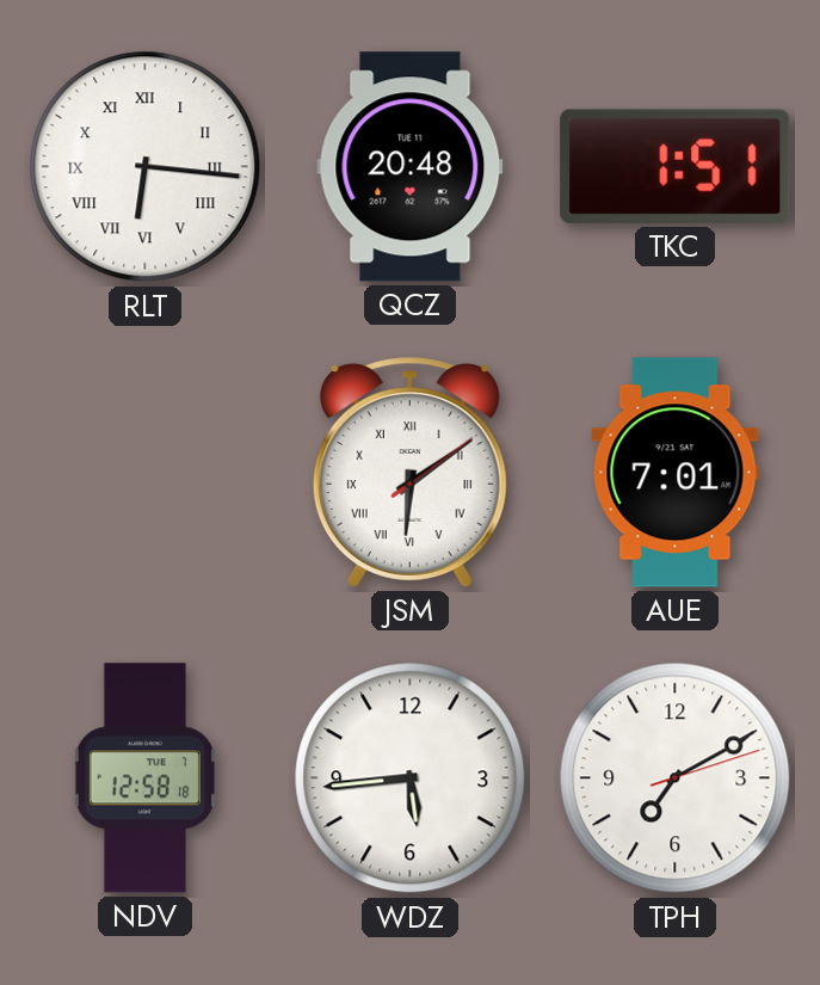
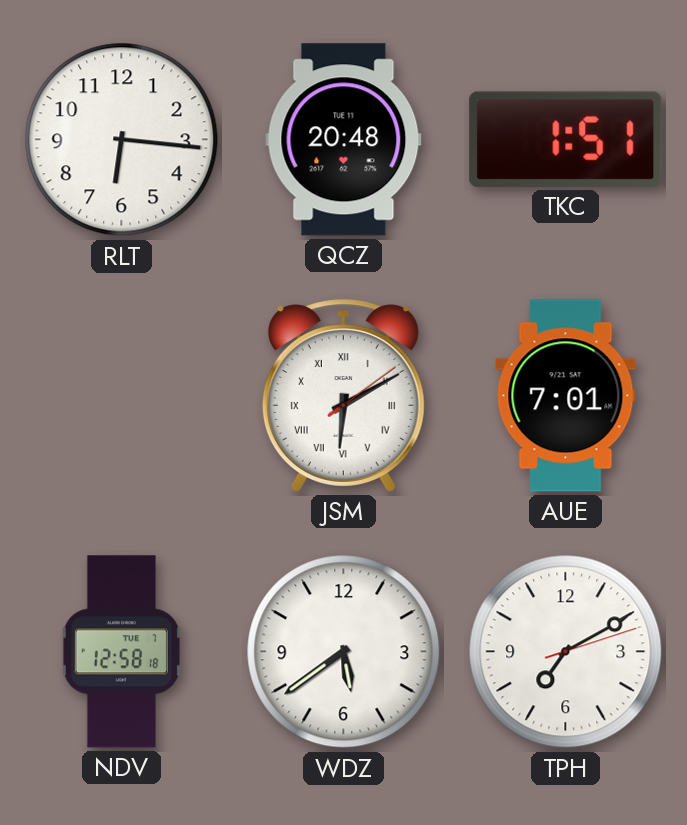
RLT numerals: Roman -> Arabic
JSM: 6:09 -> 6:10
WDZ: 5:44 -> 5:39
